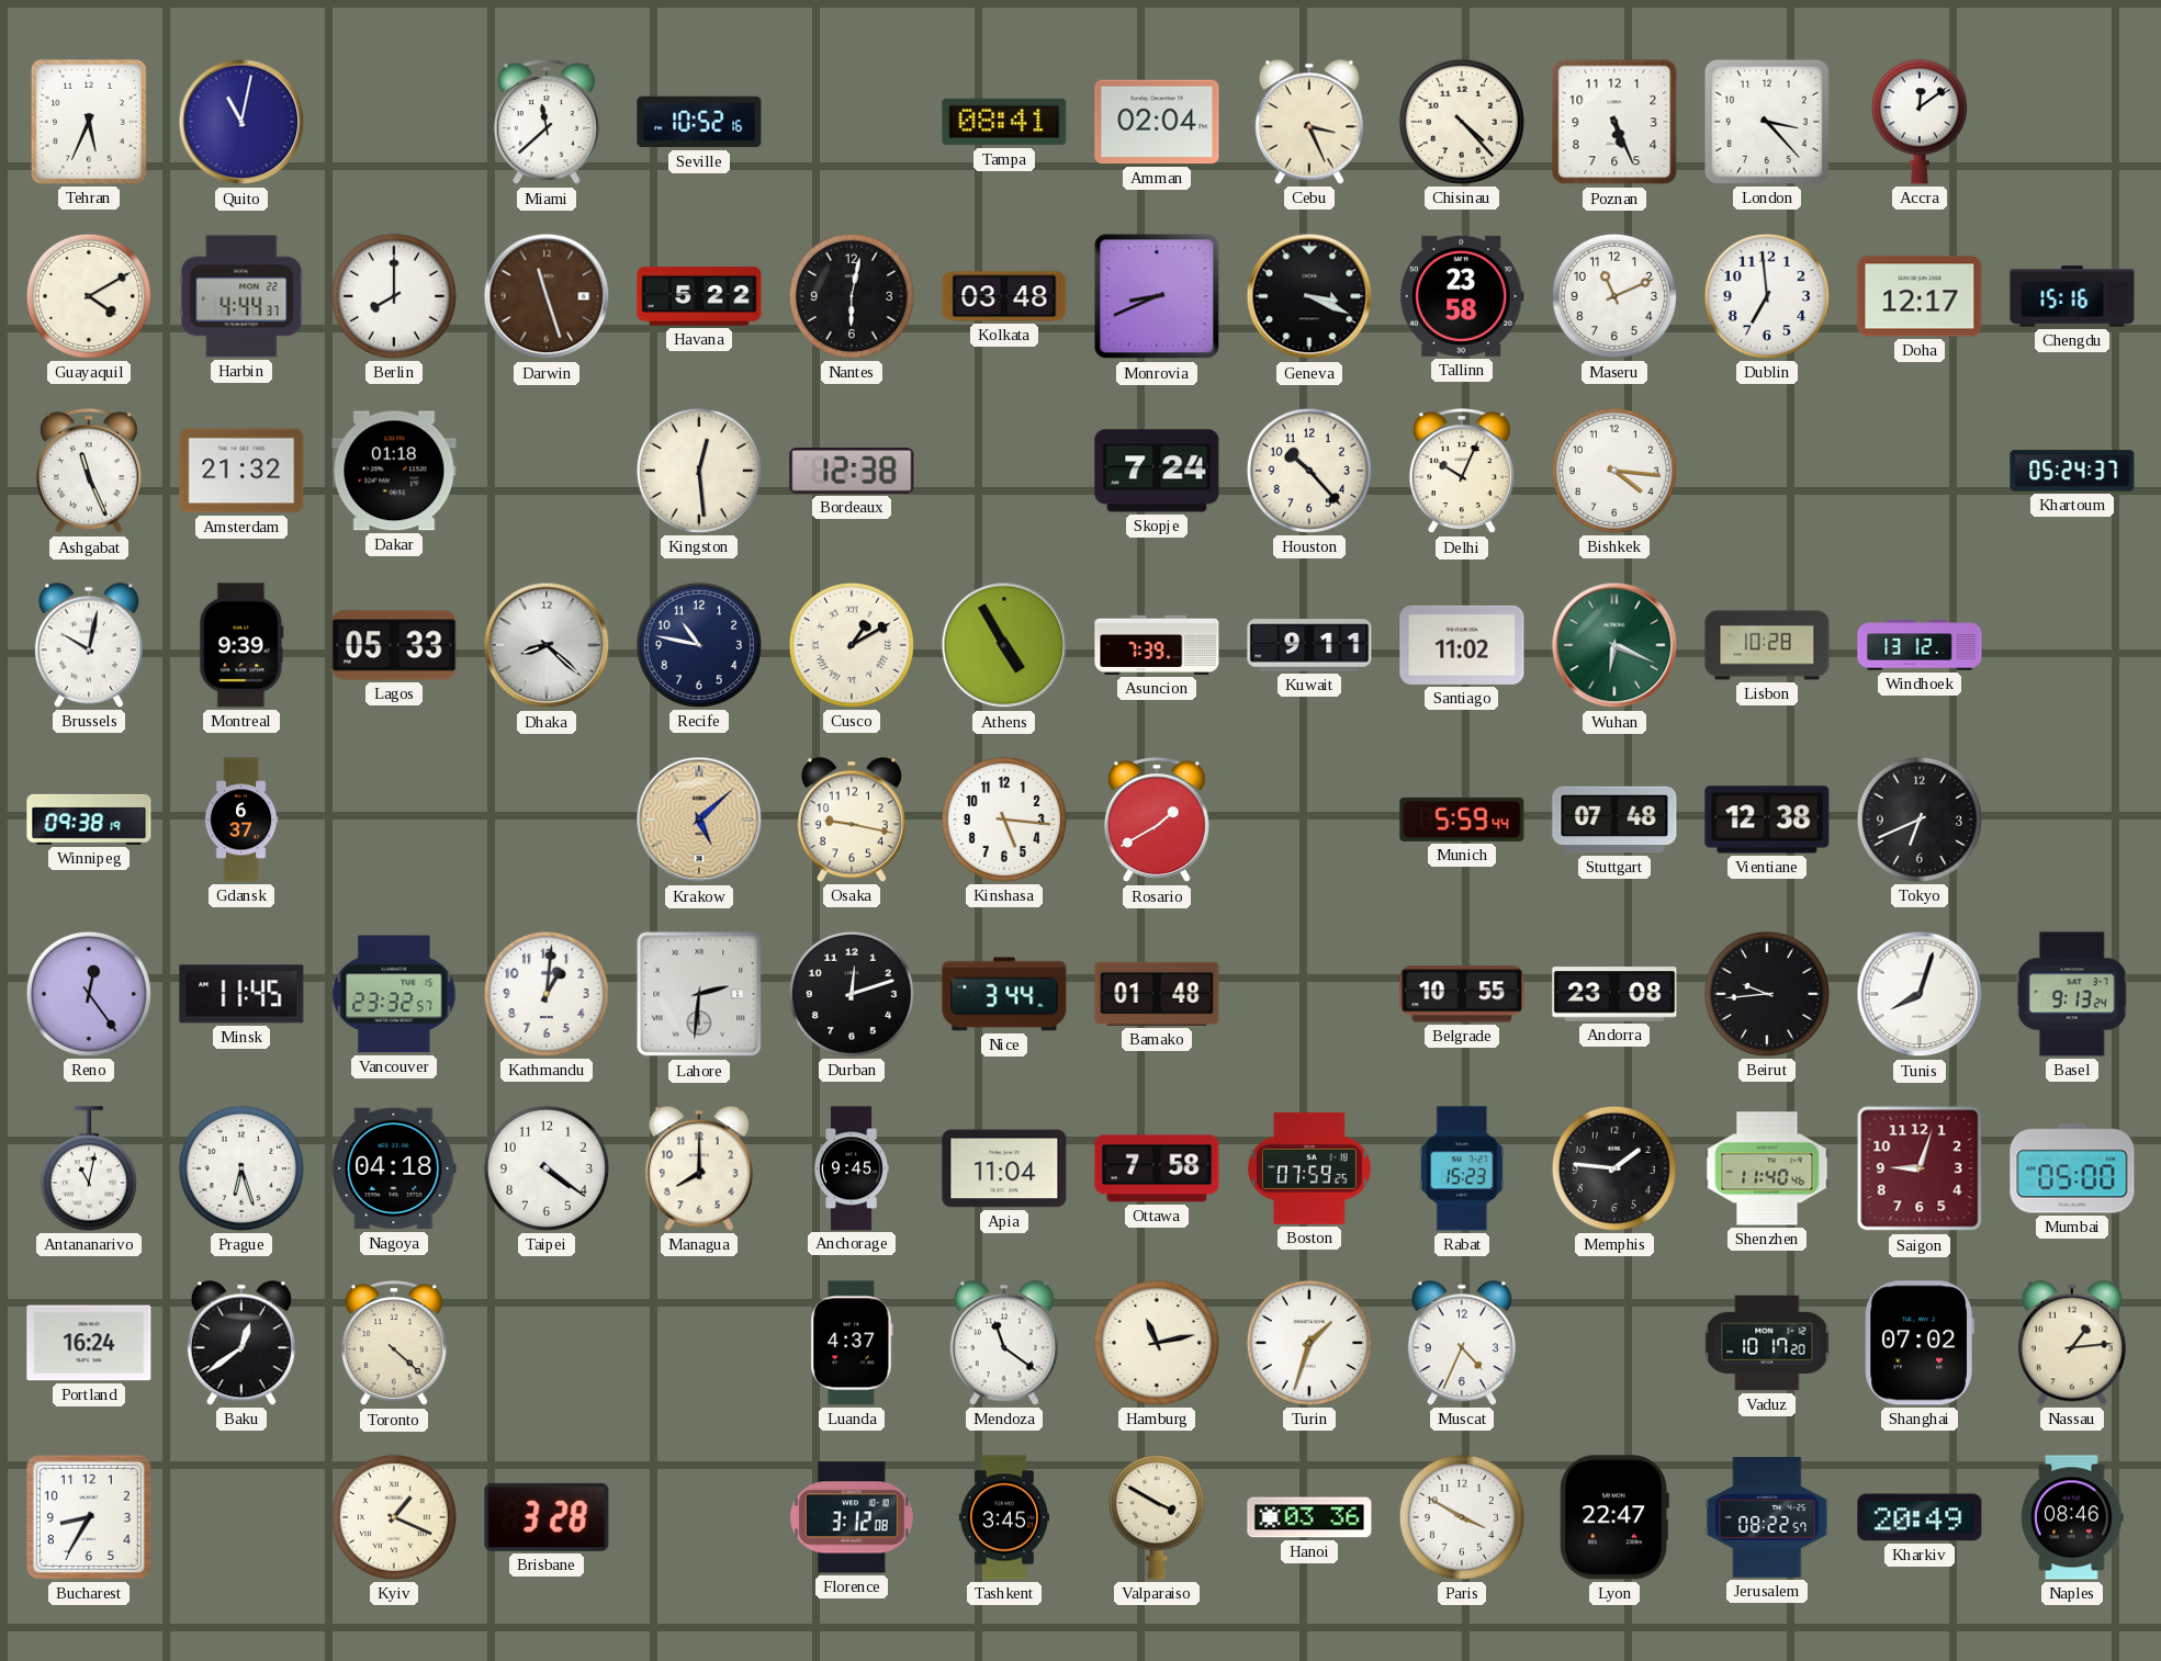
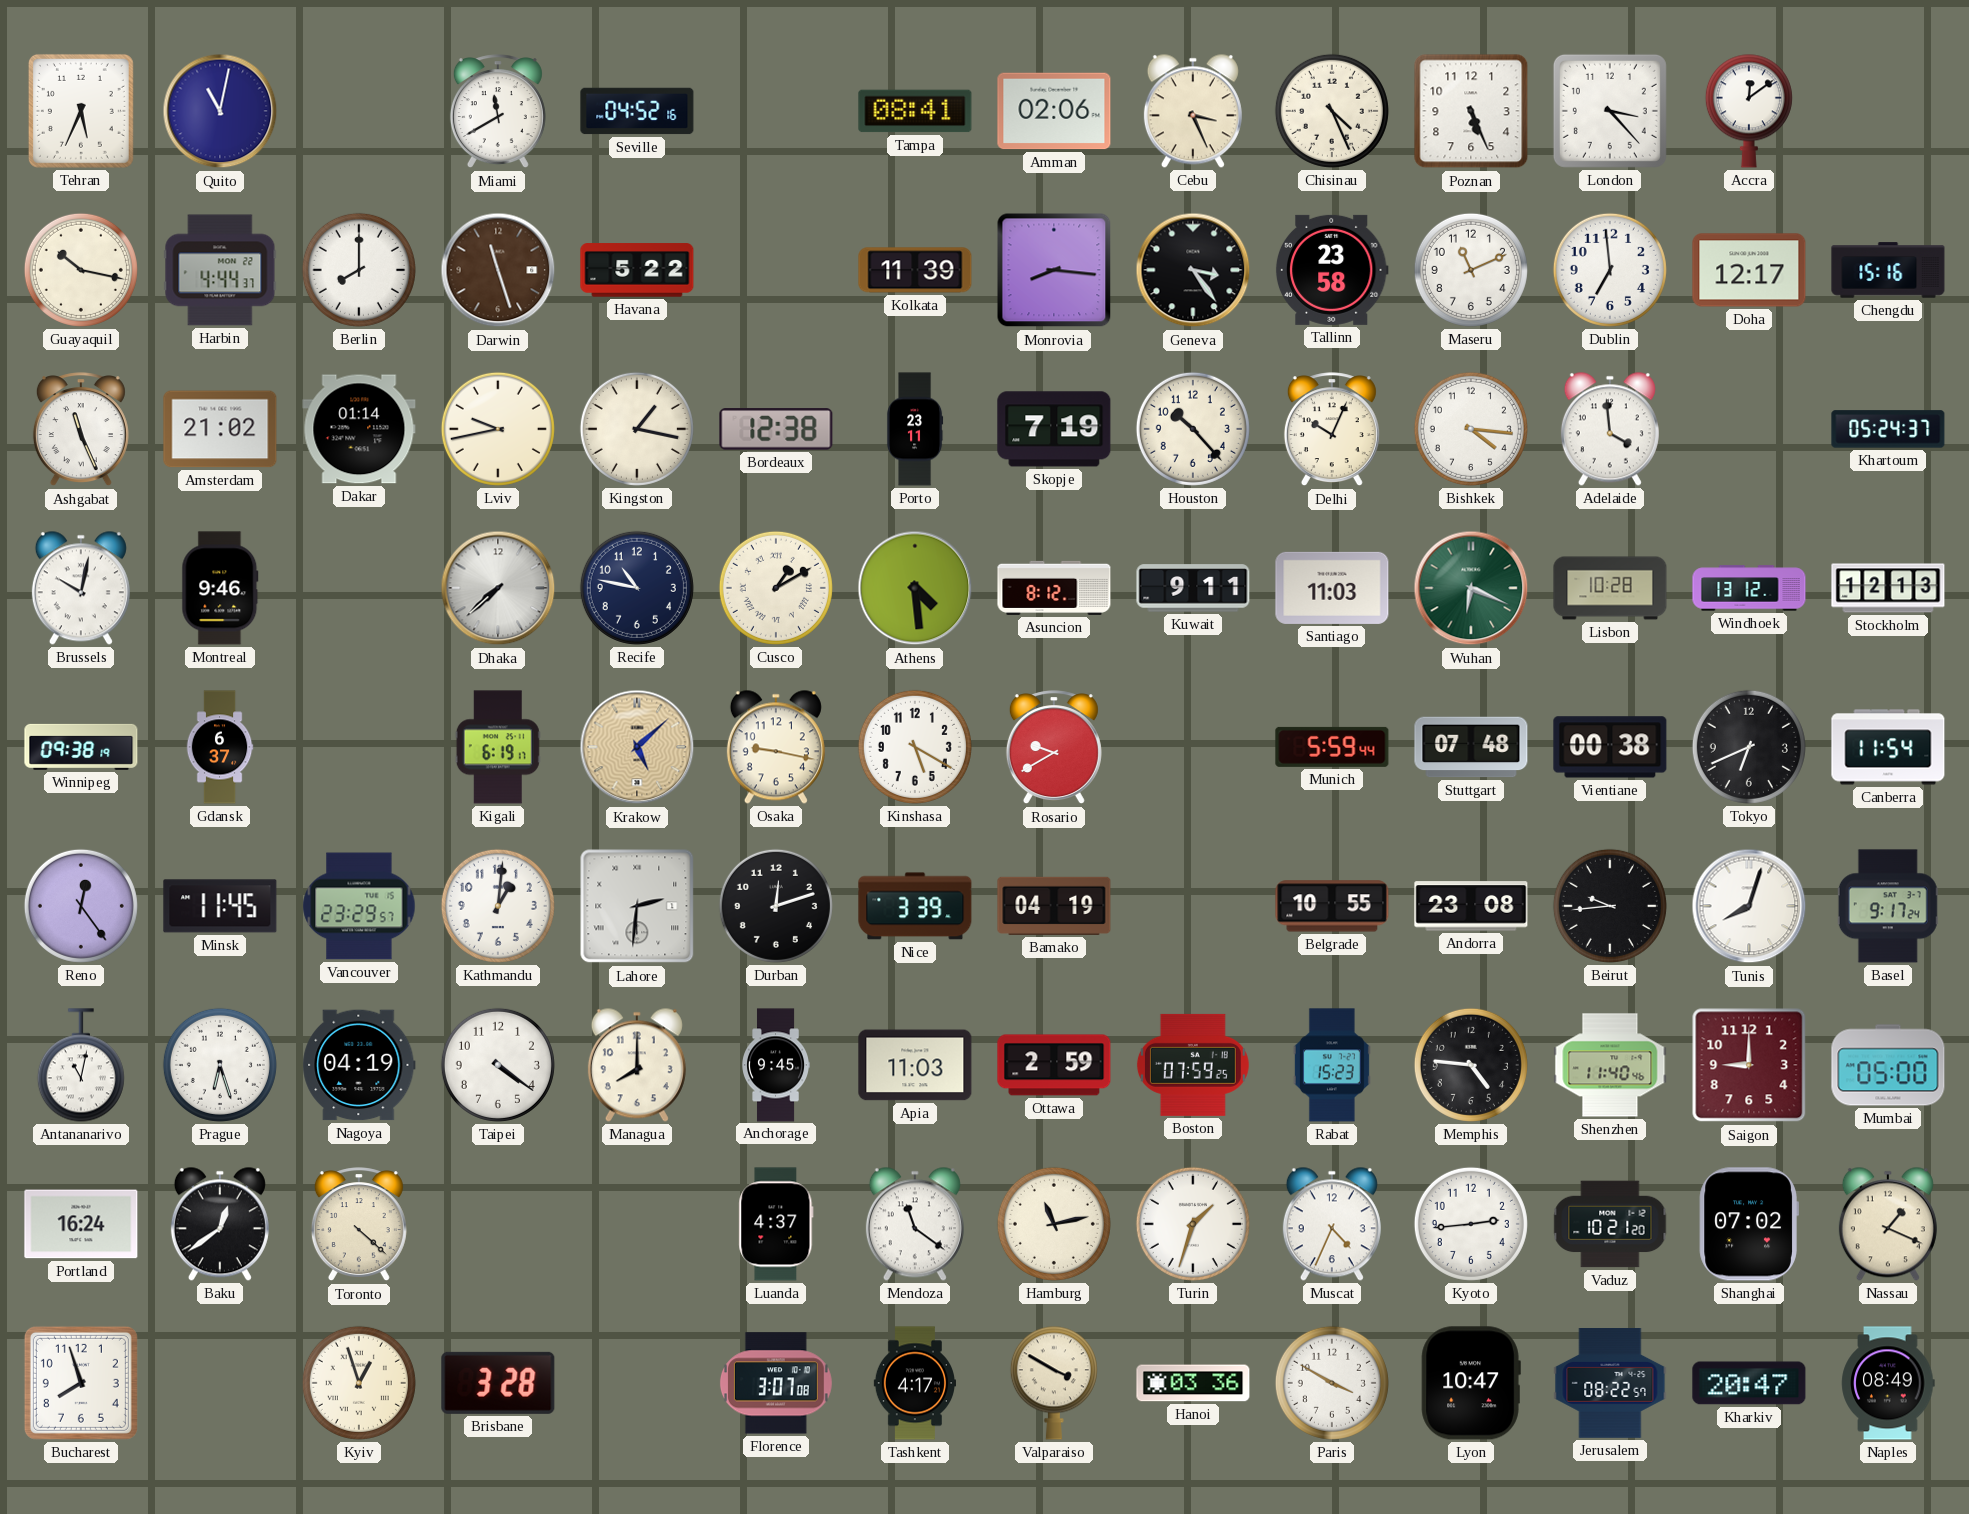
Miami: 11:38 -> 11:40
Seville: 10:52 -> 04:52
Amman: 02:04 -> 02:06
Chisinau: 4:23 -> 4:26
Guayaquil: 4:10 -> 10:17
Nantes: 6:02 -> none
Kolkata: 03:48 -> 11:39
Monrovia: 8:41 -> 8:16
Geneva: 3:19 -> 3:24
Amsterdam: 21:32 -> 21:02
Dakar: 01:18 -> 01:14
Lviv: none -> 9:43
Kingston: 12:29 -> 1:17
Porto: none -> 23:11
Skopje: 7:24 -> 7:19
Adelaide: none -> 3:59
Montreal: 9:39 -> 9:46
Lagos: 05:33 -> none
Dhaka: 8:22 -> 7:38
Athens: 4:55 -> 4:29
Asuncion: 7:39 -> 8:12
Santiago: 11:02 -> 11:03
Stockholm: none -> 12:13
Kigali: none -> 6:19
Kinshasa: 5:16 -> 5:20
Rosario: 1:40 -> 9:40
Vientiane: 12:38 -> 00:38
Canberra: none -> 11:54
Vancouver: 23:32 -> 23:29
Nice: 3:44 -> 3:39
Bamako: 01:48 -> 04:19
Basel: 9:13 -> 9:17
Nagoya: 04:18 -> 04:19
Apia: 11:04 -> 11:03
Ottawa: 7:58 -> 2:59
Memphis: 1:46 -> 4:46
Saigon: 9:03 -> 9:00
Kyoto: none -> 2:44
Vaduz: 10:17 -> 10:21
Nassau: 1:14 -> 1:19
Bucharest: 8:35 -> 7:57
Kyiv: 1:19 -> 12:57
Florence: 3:12 -> 3:07
Tashkent: 3:45 -> 4:17
Lyon: 22:47 -> 10:47
Kharkiv: 20:49 -> 20:47
Naples: 08:46 -> 08:49
